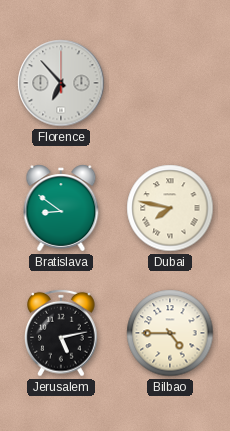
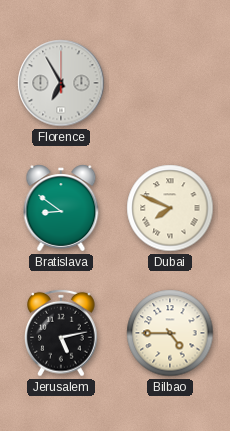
Florence: 6:53 -> 6:55
Dubai: 7:47 -> 7:49
